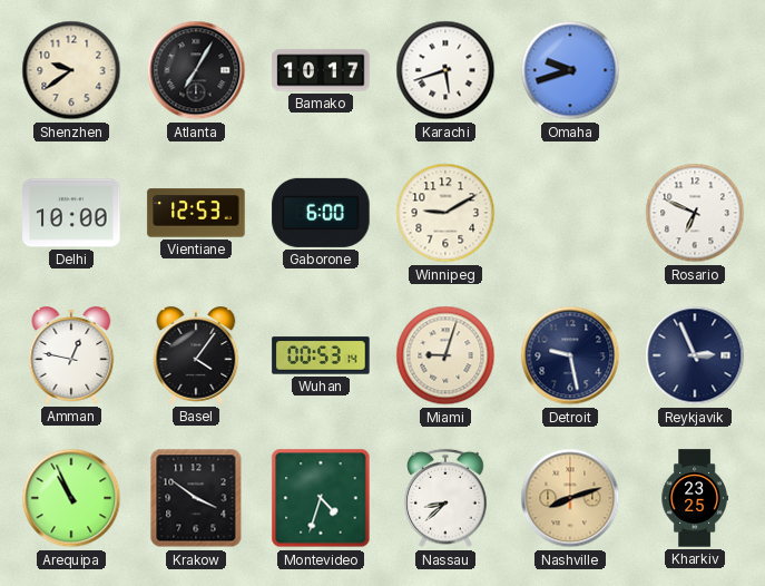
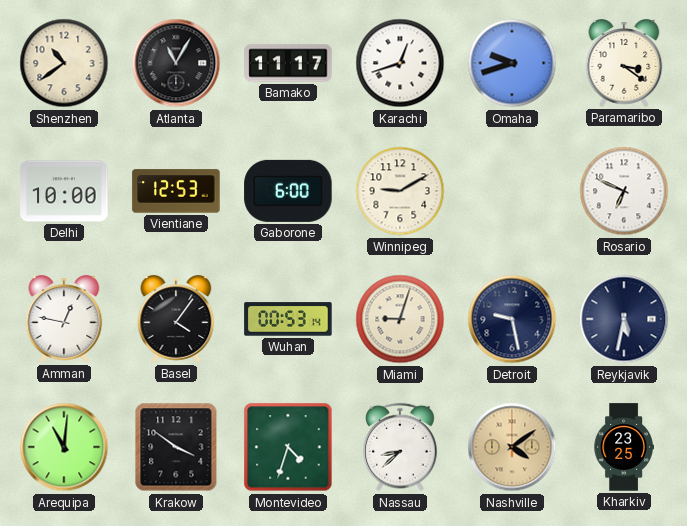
Shenzhen: 9:39 -> 10:39
Atlanta: 7:05 -> 11:05
Bamako: 10:17 -> 11:17
Karachi: 5:42 -> 12:42
Paramaribo: none -> 3:21
Reykjavik: 2:56 -> 5:32
Arequipa: 10:56 -> 11:01
Nashville: 8:12 -> 4:09
